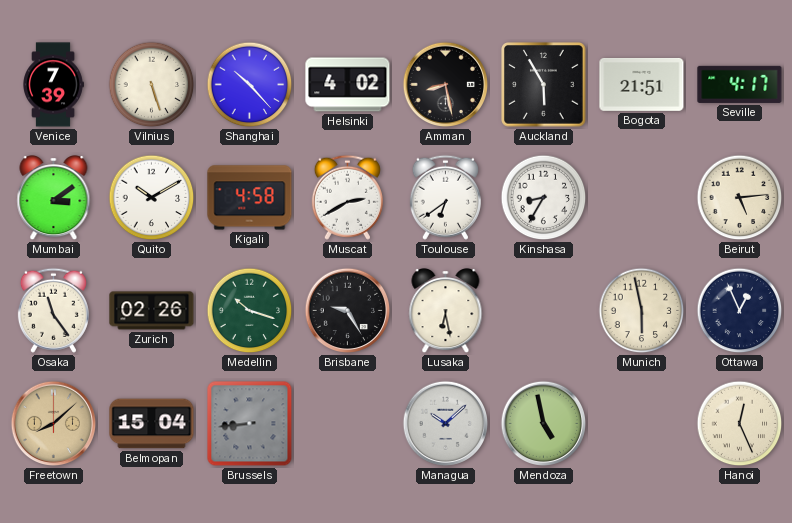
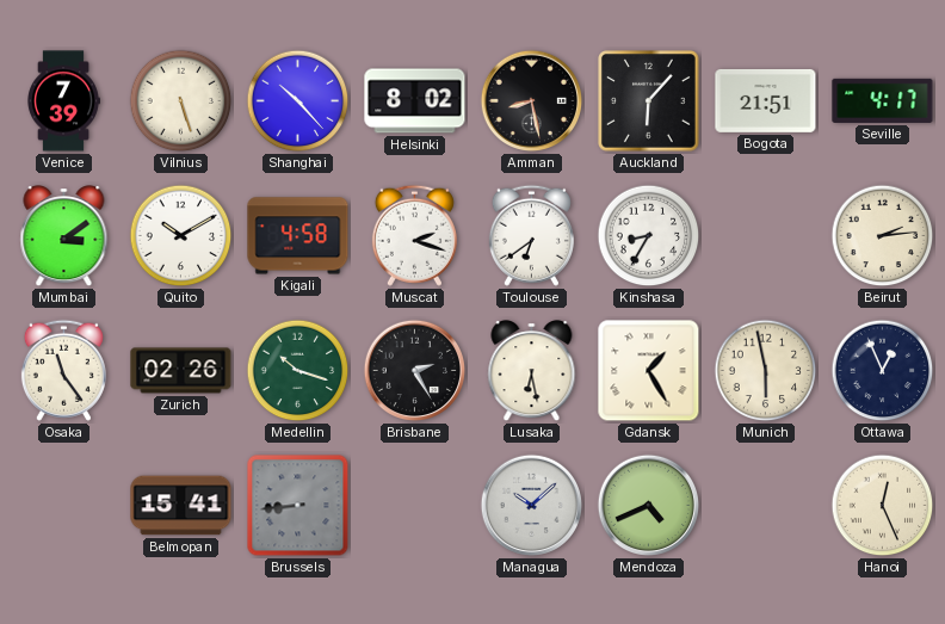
Helsinki: 4:02 -> 8:02
Auckland: 5:55 -> 6:07
Muscat: 2:40 -> 2:18
Beirut: 5:14 -> 2:14
Brisbane: 9:25 -> 2:25
Gdansk: none -> 1:25
Freetown: 8:08 -> none
Belmopan: 15:04 -> 15:41
Mendoza: 4:58 -> 4:41
